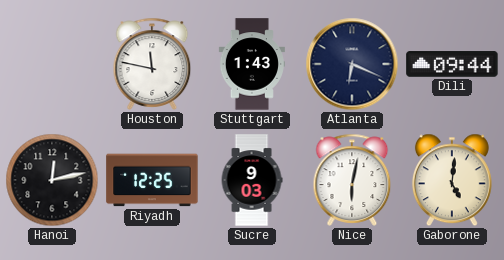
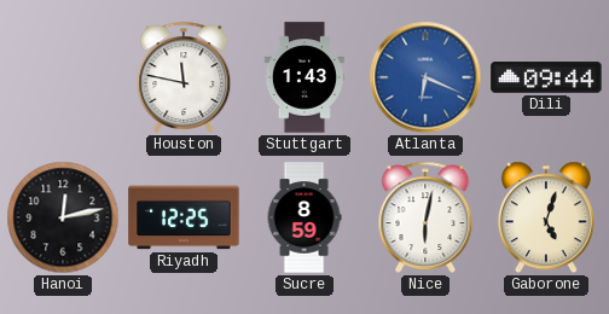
Atlanta dial: navy -> blue
Sucre: 9:03 -> 8:59
Gaborone: 5:01 -> 5:03
